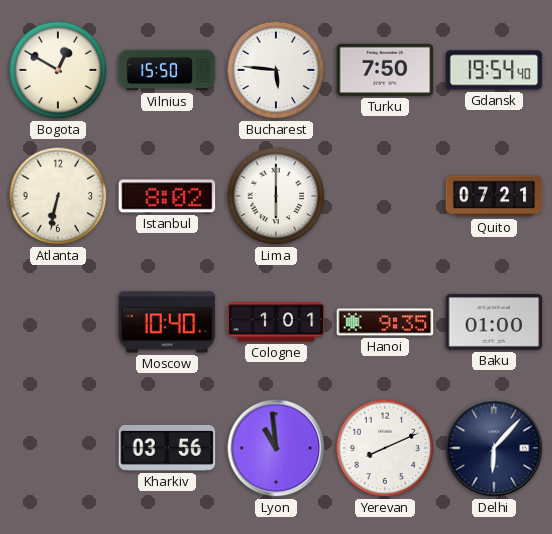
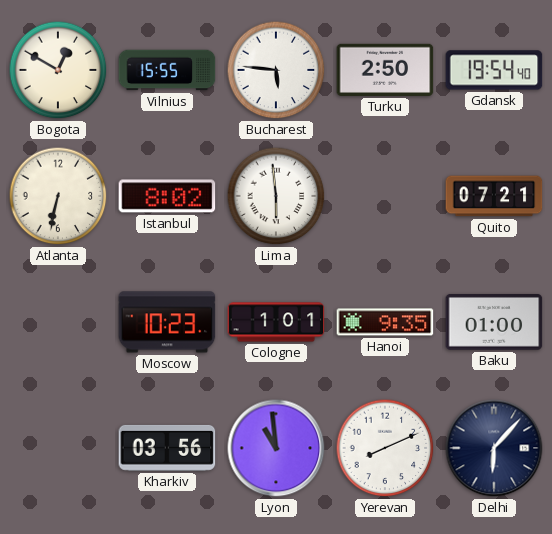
Vilnius: 15:50 -> 15:55
Turku: 7:50 -> 2:50
Lima: 6:00 -> 5:59
Moscow: 10:40 -> 10:23
